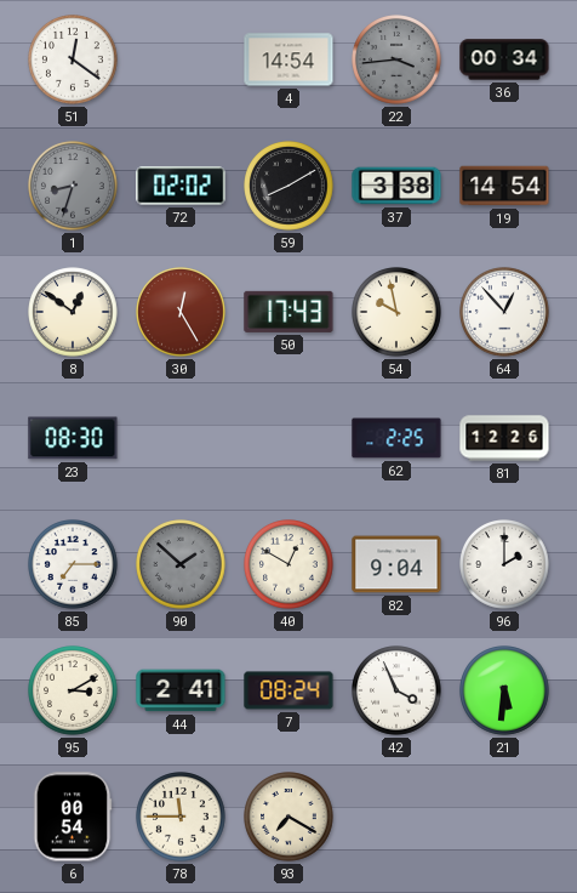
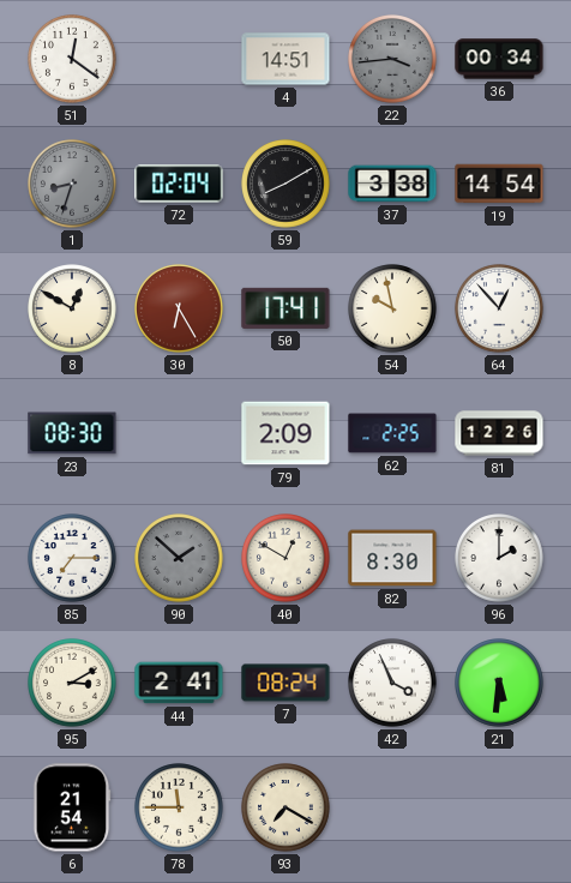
4: 14:54 -> 14:51
72: 02:02 -> 02:04
8: 12:51 -> 12:50
30: 12:25 -> 6:25
50: 17:43 -> 17:41
79: none -> 2:09
82: 9:04 -> 8:30
6: 00:54 -> 21:54
